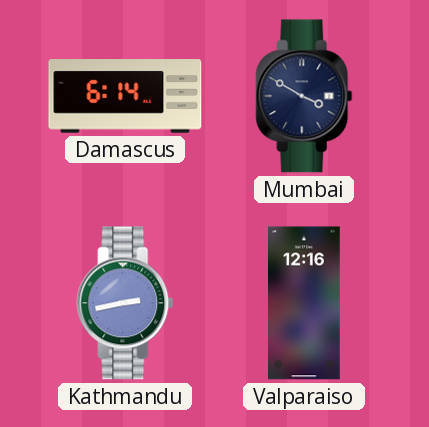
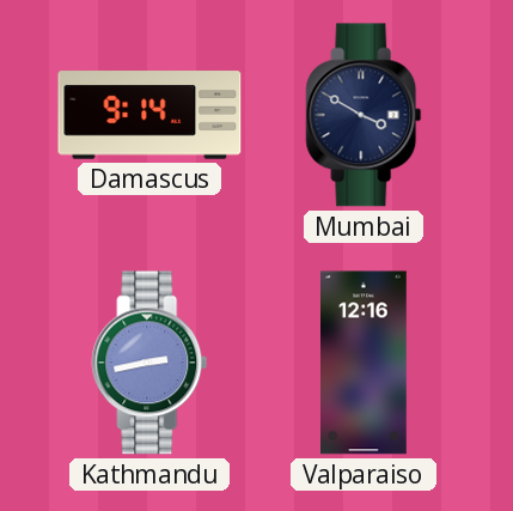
Damascus: 6:14 -> 9:14
